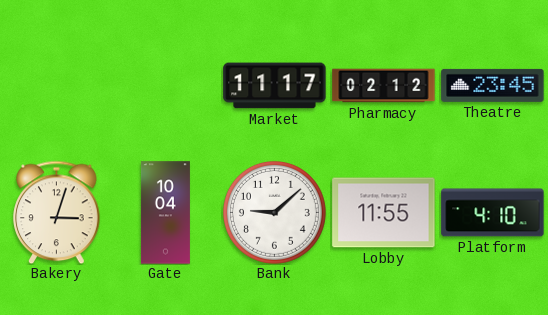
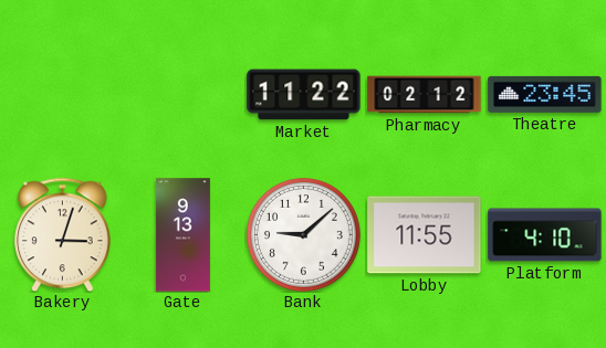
Market: 11:17 -> 11:22
Gate: 10:04 -> 9:13
